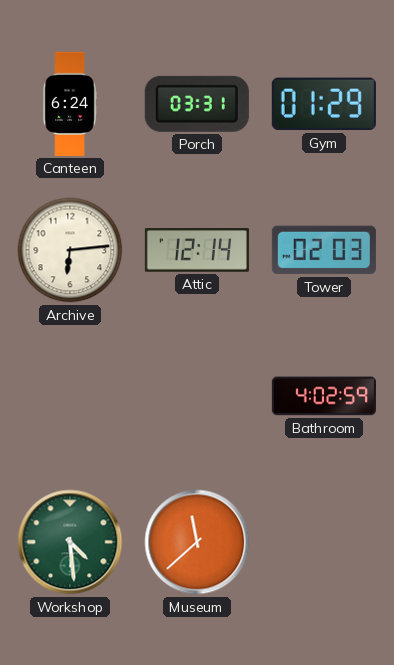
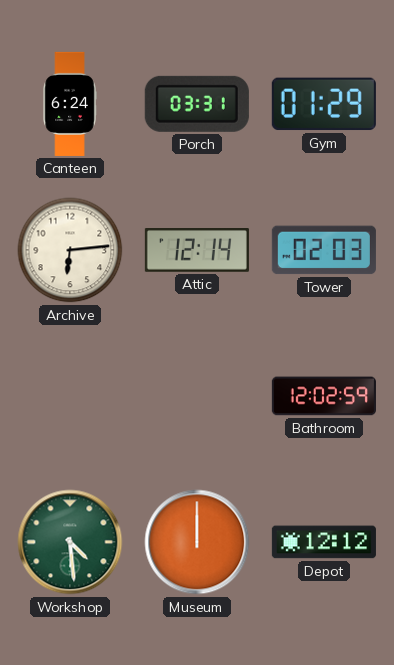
Bathroom: 4:02 -> 12:02
Museum: 11:38 -> 12:00
Depot: none -> 12:12
